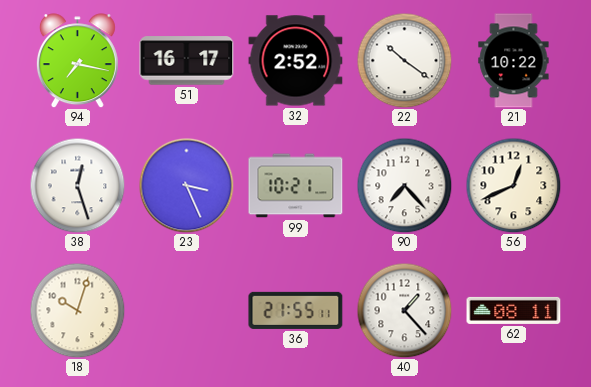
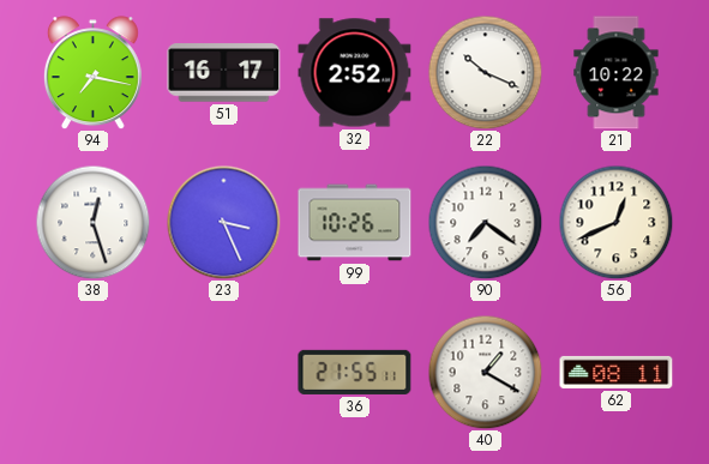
22: 10:21 -> 10:19
99: 10:21 -> 10:26
90: 7:23 -> 7:21
18: 10:03 -> none
40: 1:23 -> 1:20
